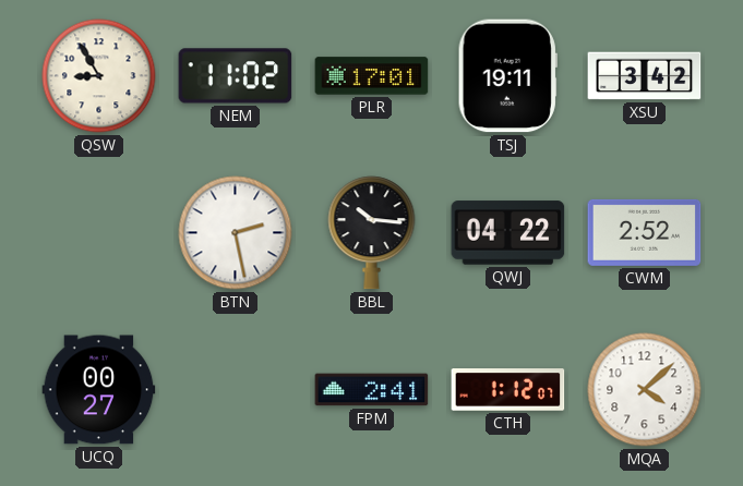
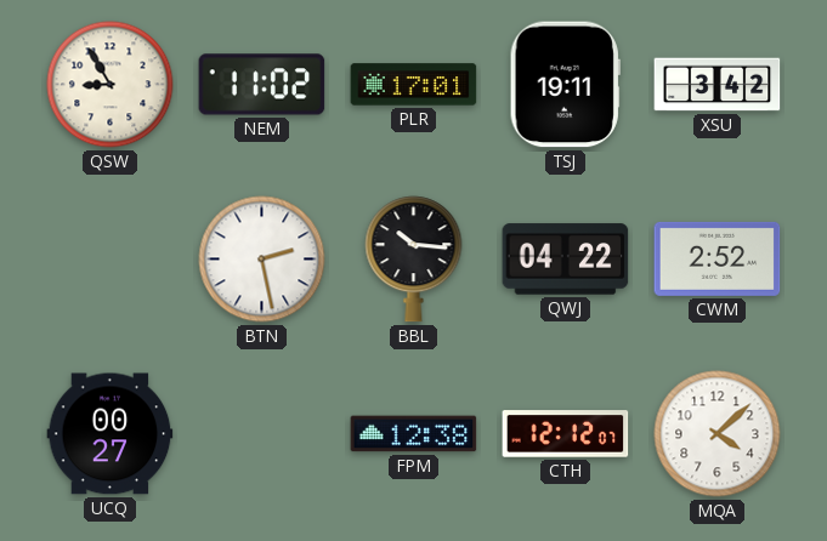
FPM: 2:41 -> 12:38
CTH: 1:12 -> 12:12
